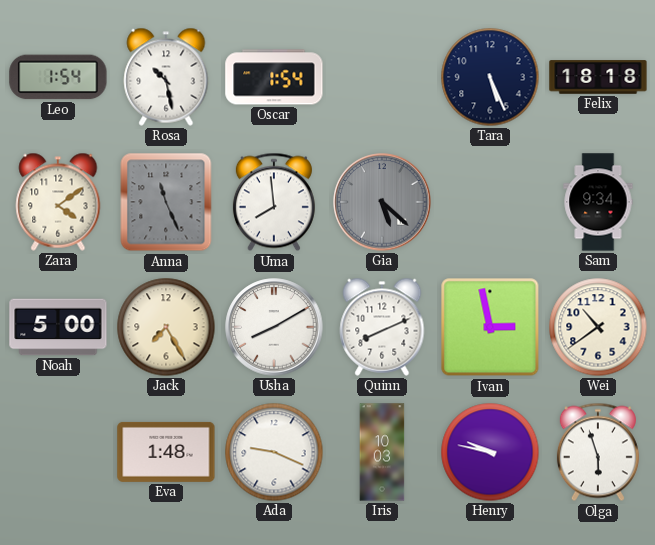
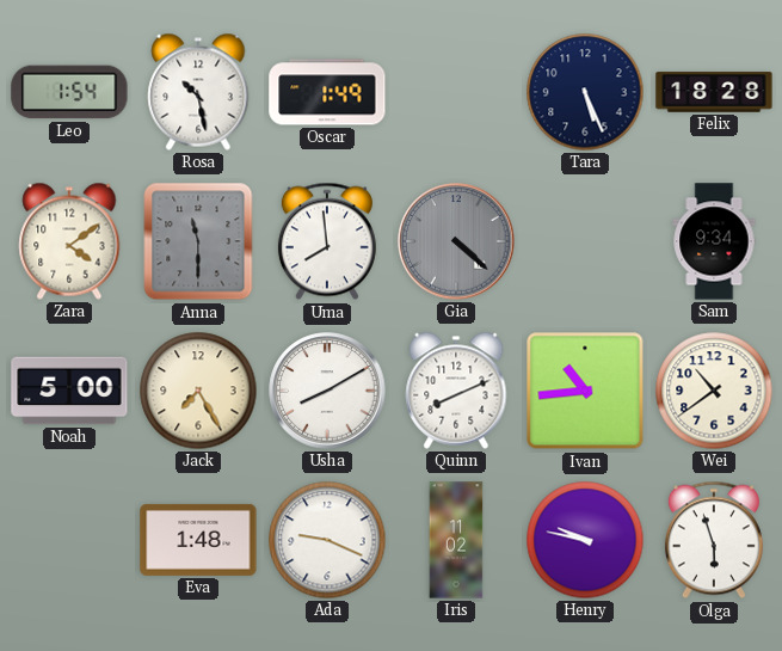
Oscar: 1:54 -> 1:49
Felix: 18:18 -> 18:28
Anna: 11:26 -> 11:30
Gia: 5:22 -> 4:22
Ivan: 2:58 -> 10:44
Iris: 10:03 -> 11:02
